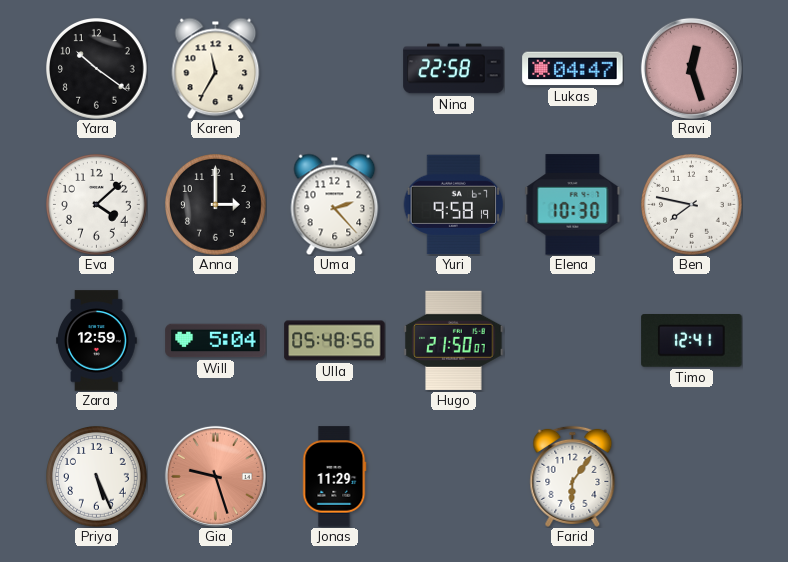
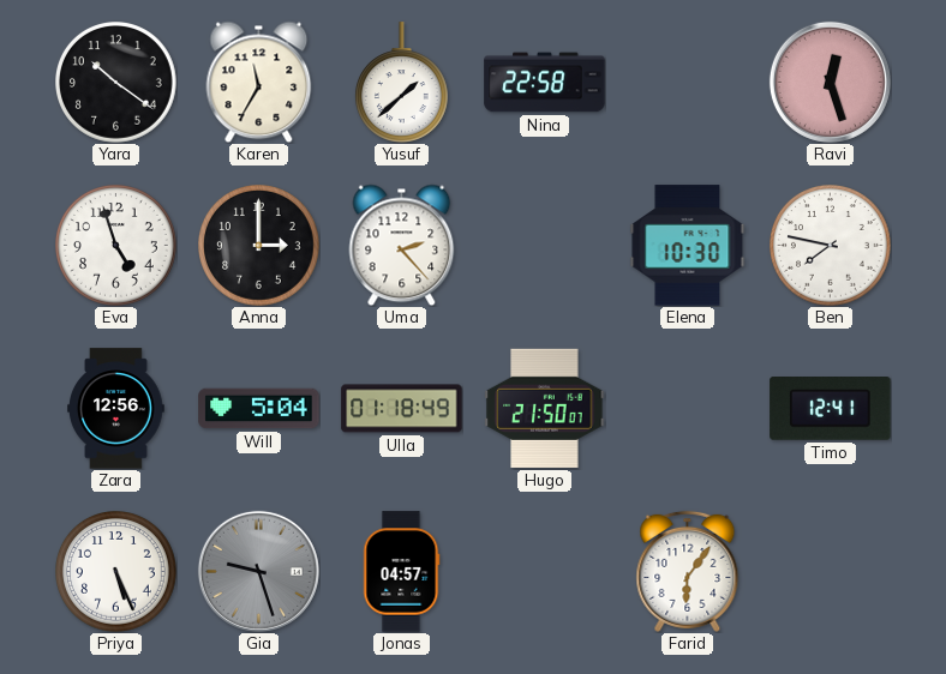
Yusuf: none -> 1:38
Lukas: 04:47 -> none
Eva: 4:08 -> 4:57
Yuri: 9:58 -> none
Zara: 12:59 -> 12:56
Ulla: 05:48 -> 01:18
Gia dial: salmon -> grey
Jonas: 11:29 -> 04:57
